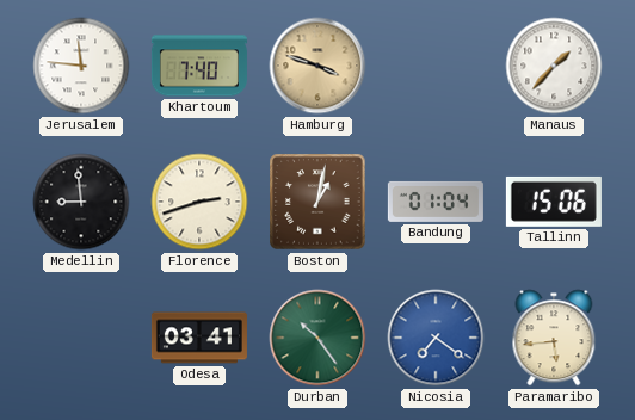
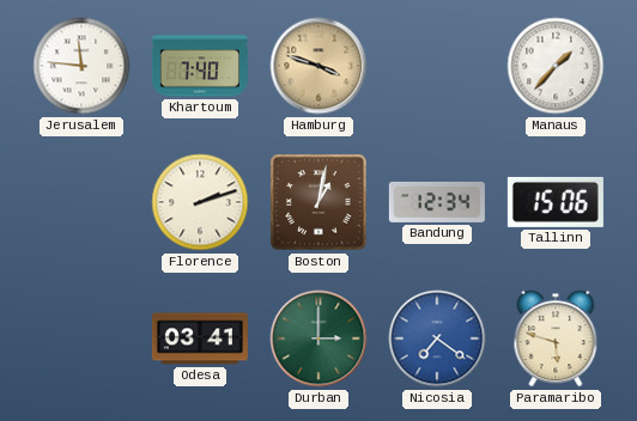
Medellin: 8:59 -> none
Florence: 2:42 -> 2:12
Bandung: 01:04 -> 12:34
Durban: 10:24 -> 3:00
Paramaribo: 5:44 -> 5:48
